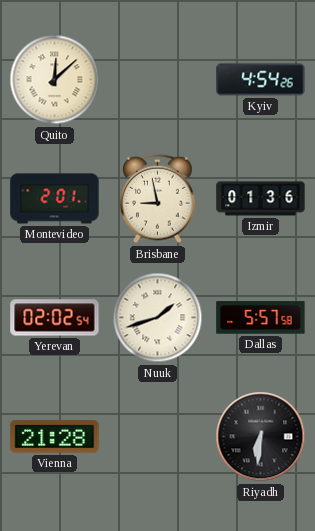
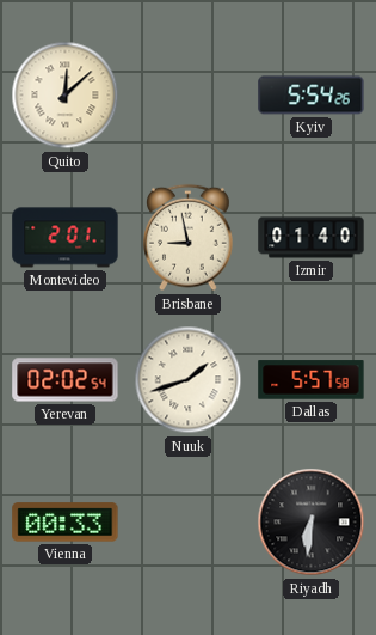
Kyiv: 4:54 -> 5:54
Izmir: 01:36 -> 01:40
Vienna: 21:28 -> 00:33
